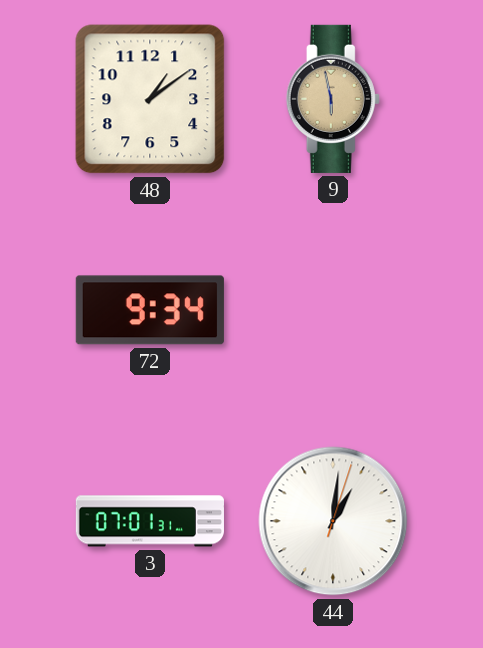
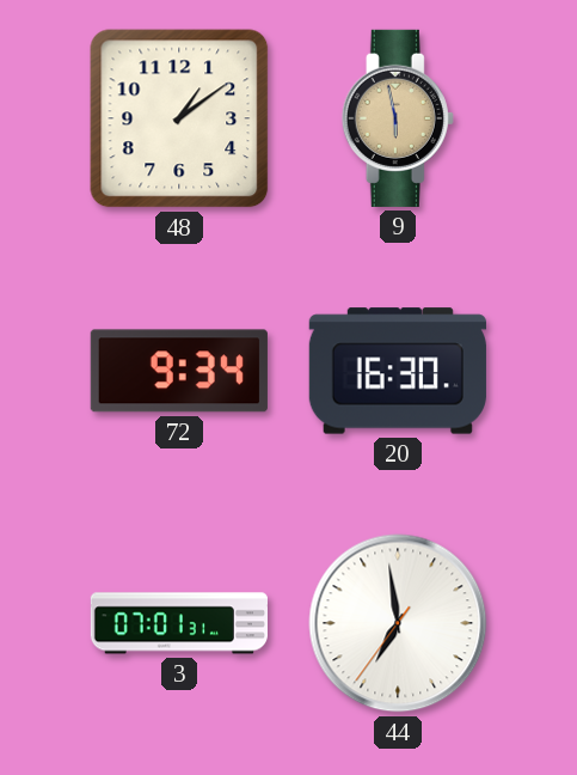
20: none -> 16:30
44: 1:01 -> 6:58
